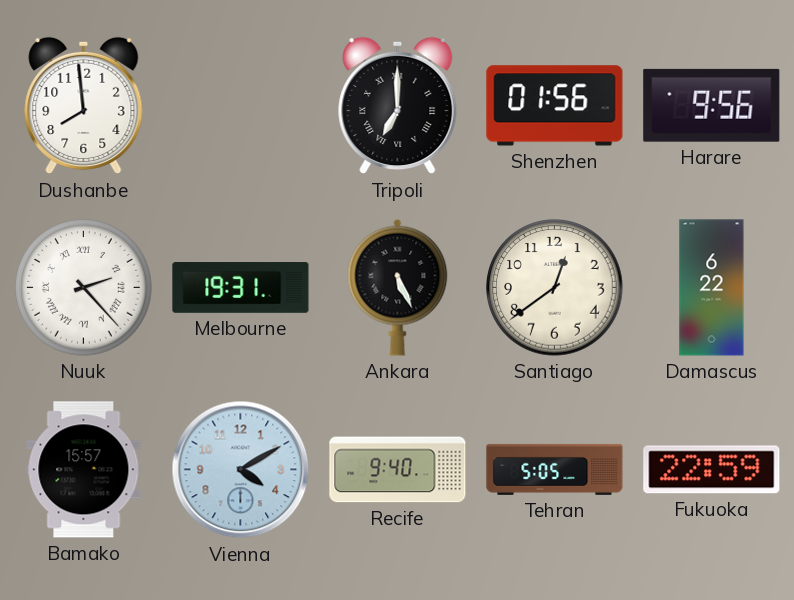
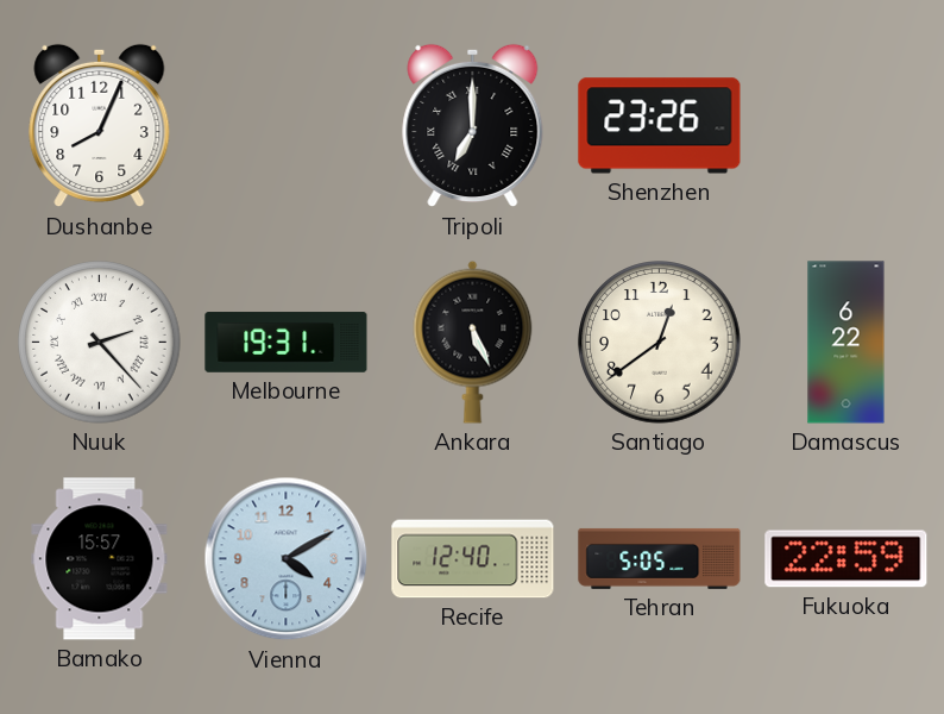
Dushanbe: 7:59 -> 8:04
Shenzhen: 01:56 -> 23:26
Harare: 9:56 -> none
Recife: 9:40 -> 12:40
